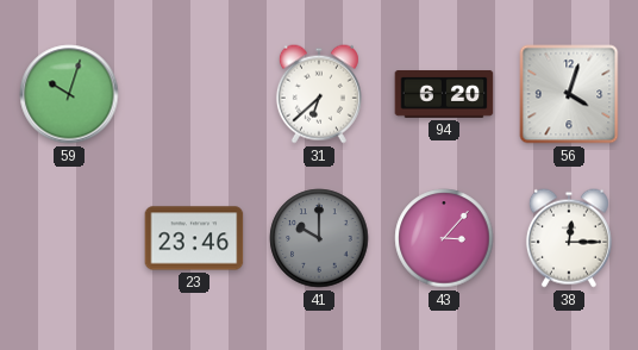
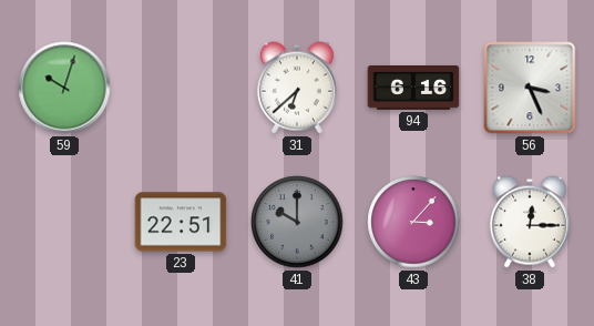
94: 6:20 -> 6:16
56: 4:03 -> 3:26
23: 23:46 -> 22:51
